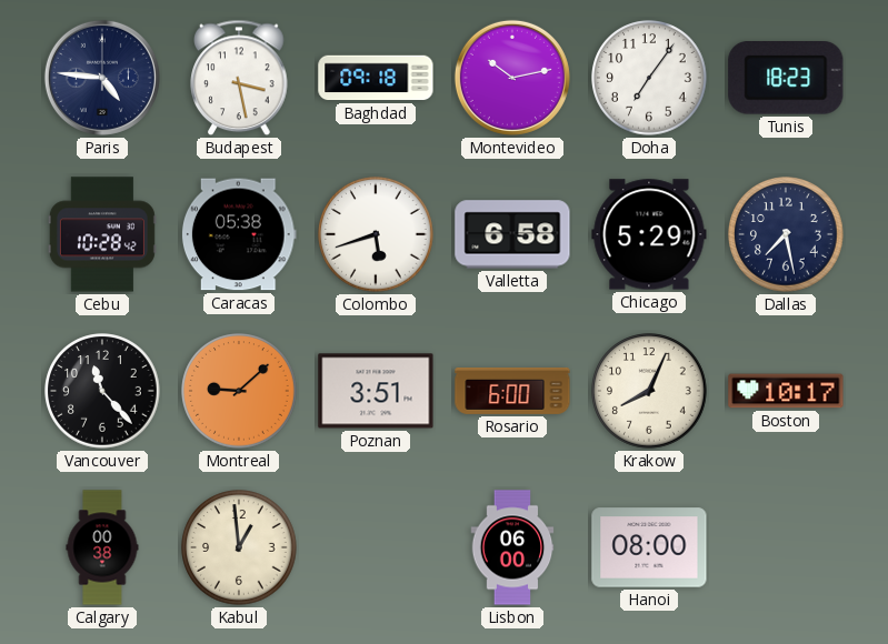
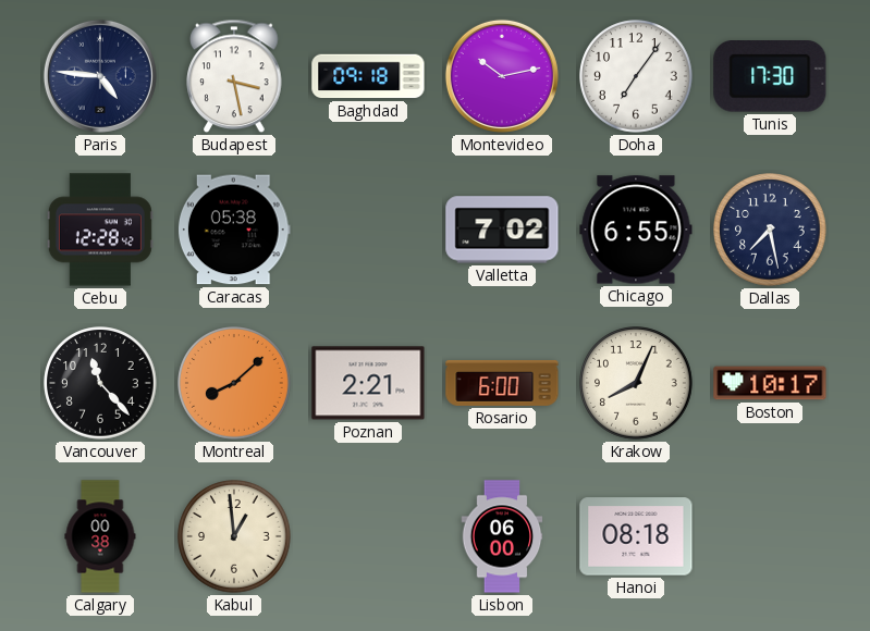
Tunis: 18:23 -> 17:30
Cebu: 10:28 -> 12:28
Colombo: 5:42 -> none
Valletta: 6:58 -> 7:02
Chicago: 5:29 -> 6:55
Montreal: 9:08 -> 8:08
Poznan: 3:51 -> 2:21
Hanoi: 08:00 -> 08:18
